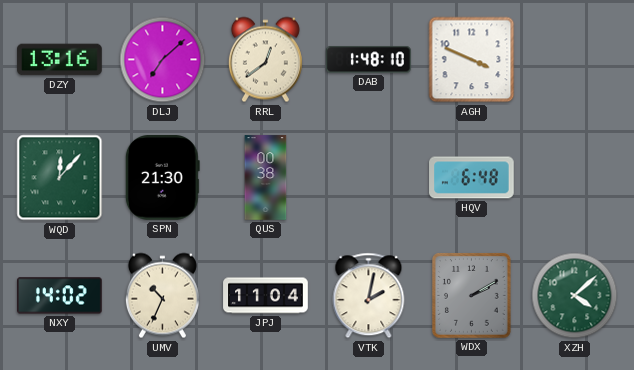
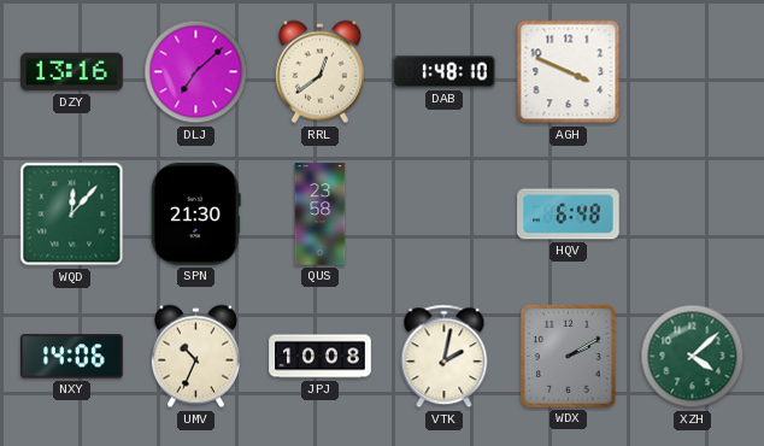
QUS: 00:38 -> 23:58
NXY: 14:02 -> 14:06
JPJ: 11:04 -> 10:08
